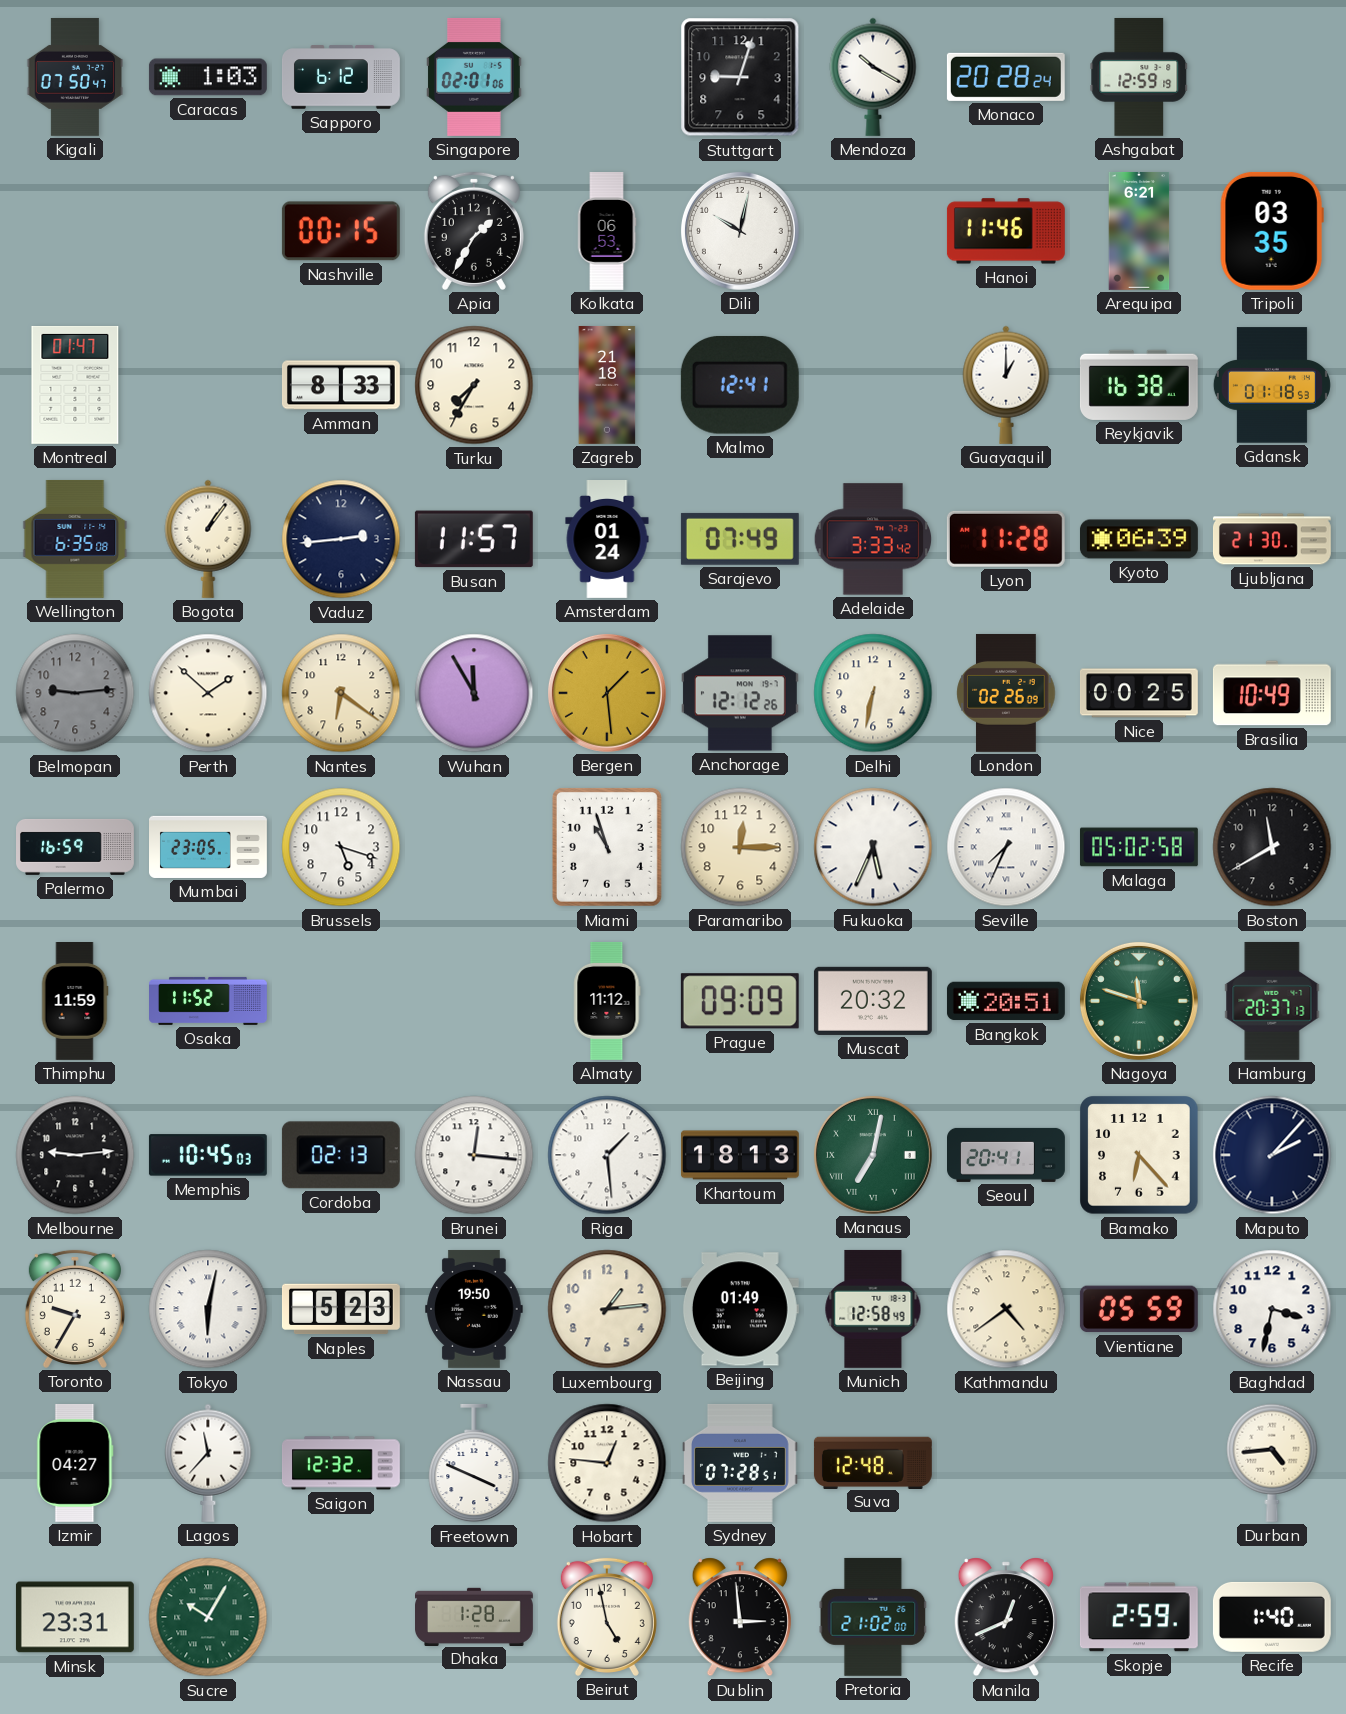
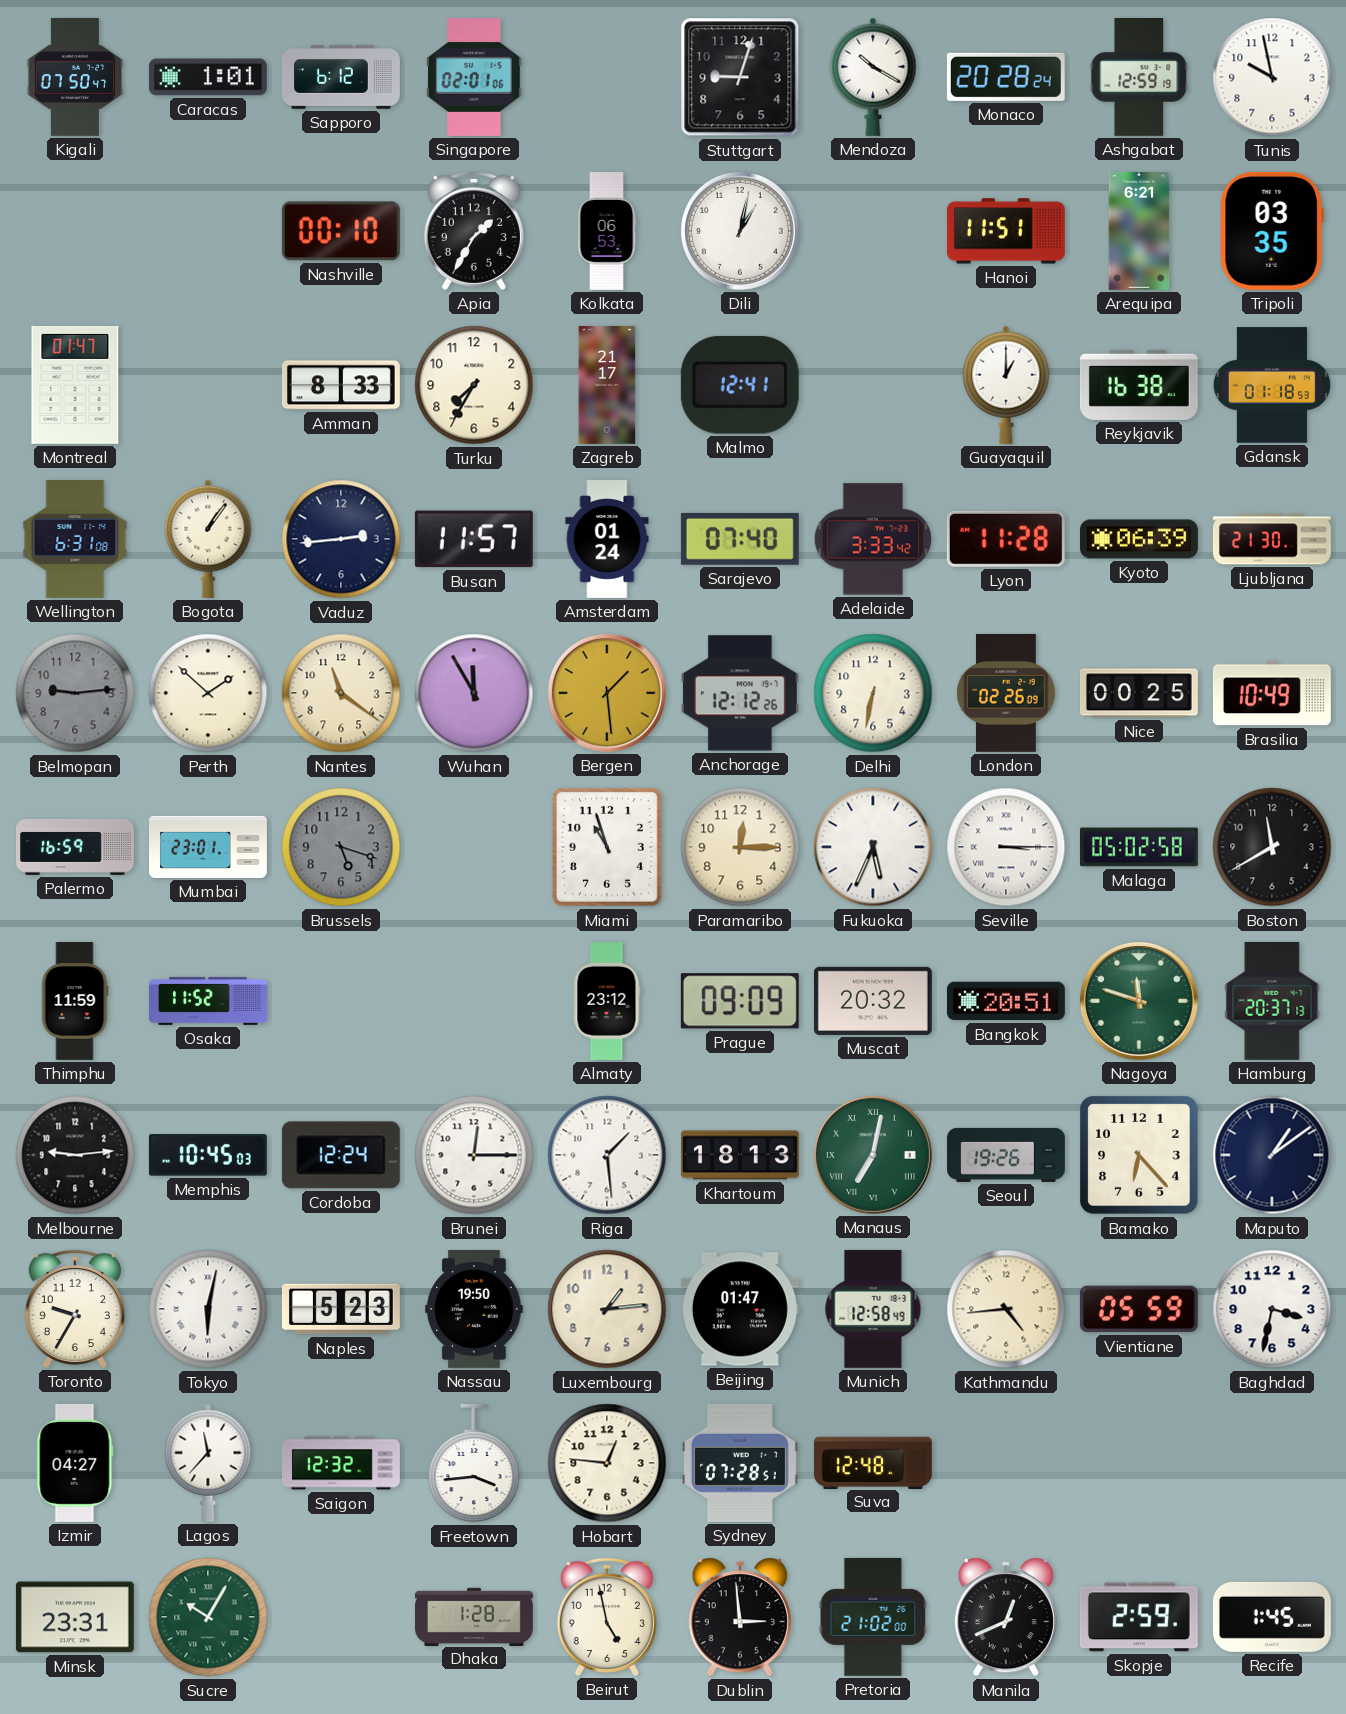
Caracas: 1:03 -> 1:01
Tunis: none -> 9:58
Nashville: 00:15 -> 00:10
Dili: 10:02 -> 1:02
Hanoi: 11:46 -> 11:51
Zagreb: 21:18 -> 21:17
Wellington: 6:35 -> 6:31
Sarajevo: 07:49 -> 07:40
Nantes: 6:21 -> 11:21
Mumbai: 23:05 -> 23:01
Brussels dial: white -> grey
Seville: 7:34 -> 3:15
Almaty: 11:12 -> 23:12
Cordoba: 02:13 -> 12:24
Brunei: 12:16 -> 12:15
Seoul: 20:41 -> 19:26
Maputo: 2:07 -> 1:09
Beijing: 01:49 -> 01:47
Kathmandu: 4:39 -> 4:44
Freetown: 3:49 -> 3:44
Durban: 4:44 -> none
Recife: 1:40 -> 1:45
